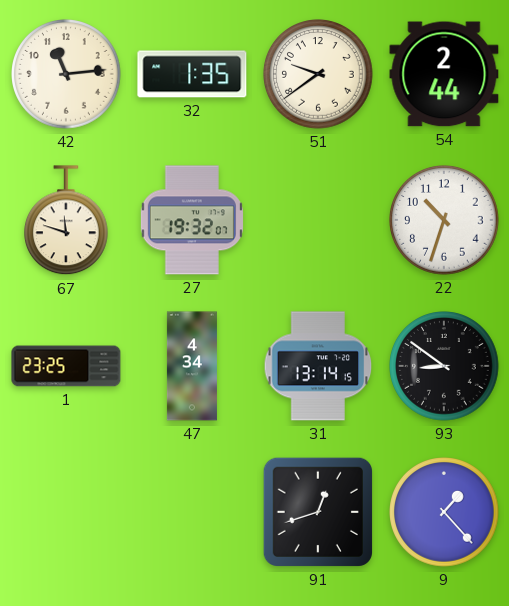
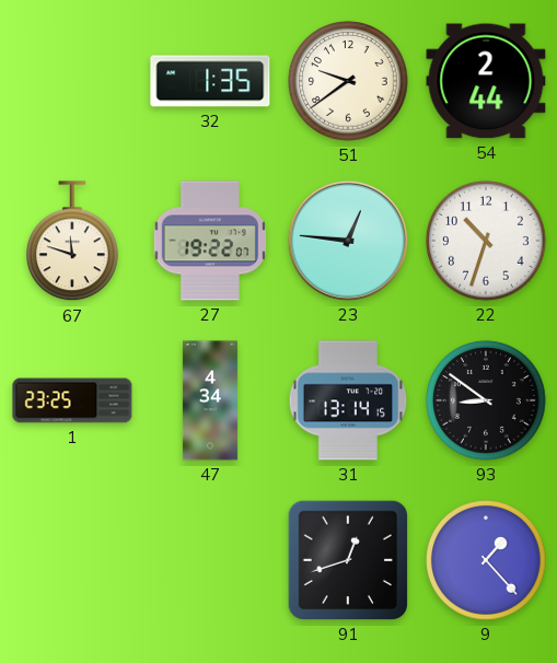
42: 11:14 -> none
27: 19:32 -> 19:22
23: none -> 12:46
